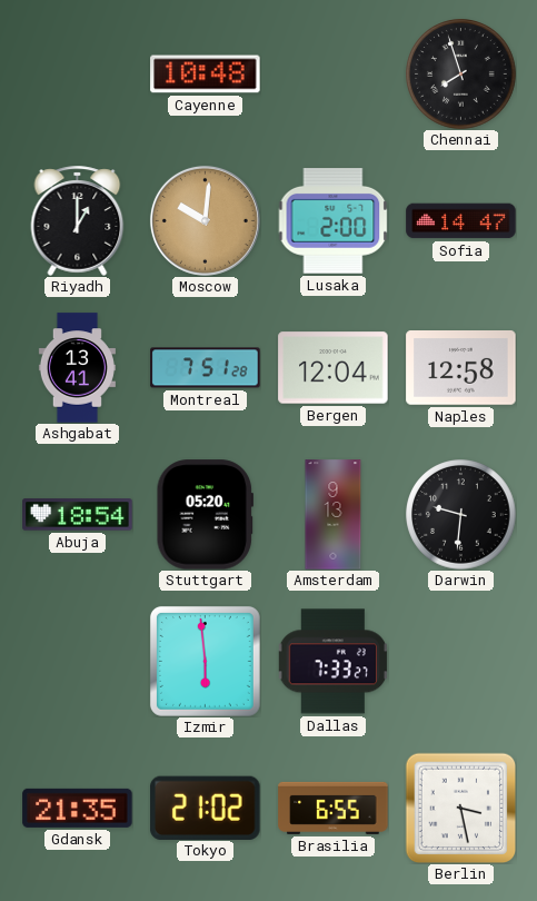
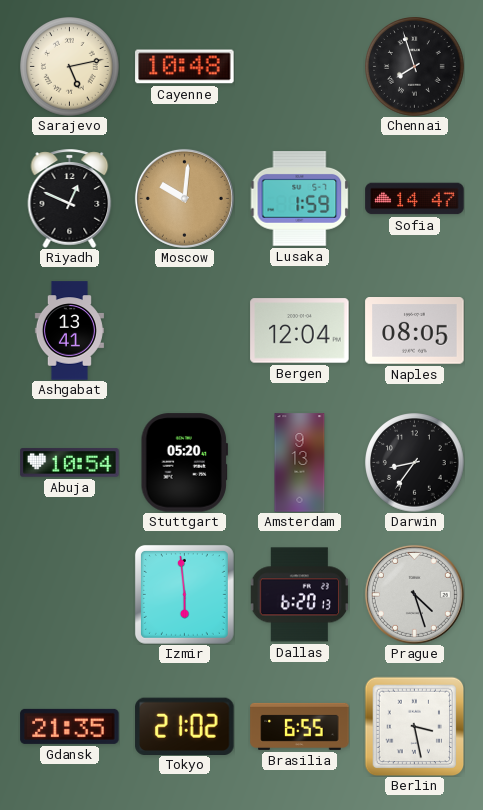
Sarajevo: none -> 5:13
Riyadh: 1:00 -> 12:49
Lusaka: 2:00 -> 1:59
Montreal: 7:51 -> none
Naples: 12:58 -> 08:05
Abuja: 18:54 -> 10:54
Darwin: 9:31 -> 8:36
Dallas: 7:33 -> 6:20
Prague: none -> 4:27
